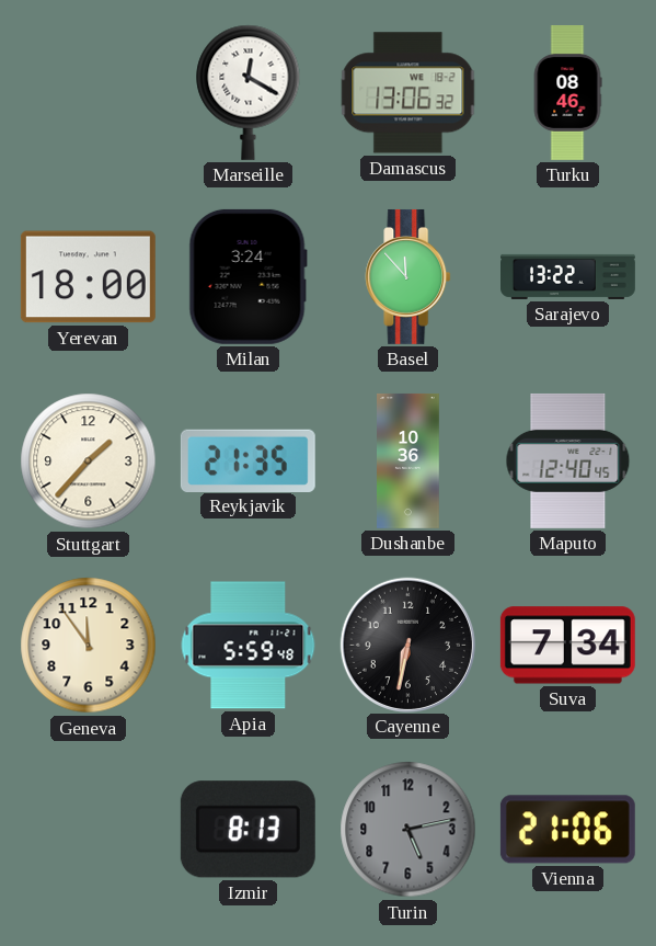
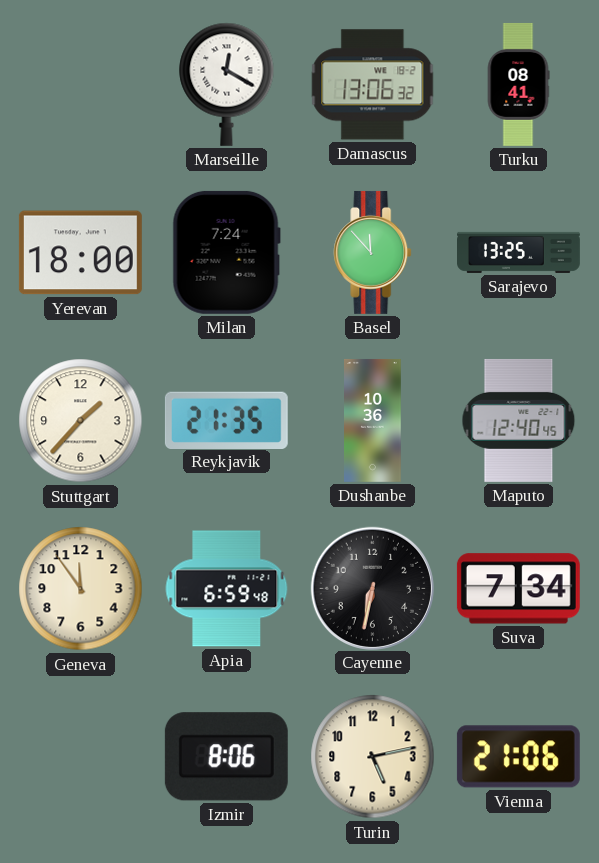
Turku: 08:46 -> 08:41
Milan: 3:24 -> 7:24
Sarajevo: 13:22 -> 13:25
Apia: 5:59 -> 6:59
Izmir: 8:13 -> 8:06
Turin dial: grey -> cream
